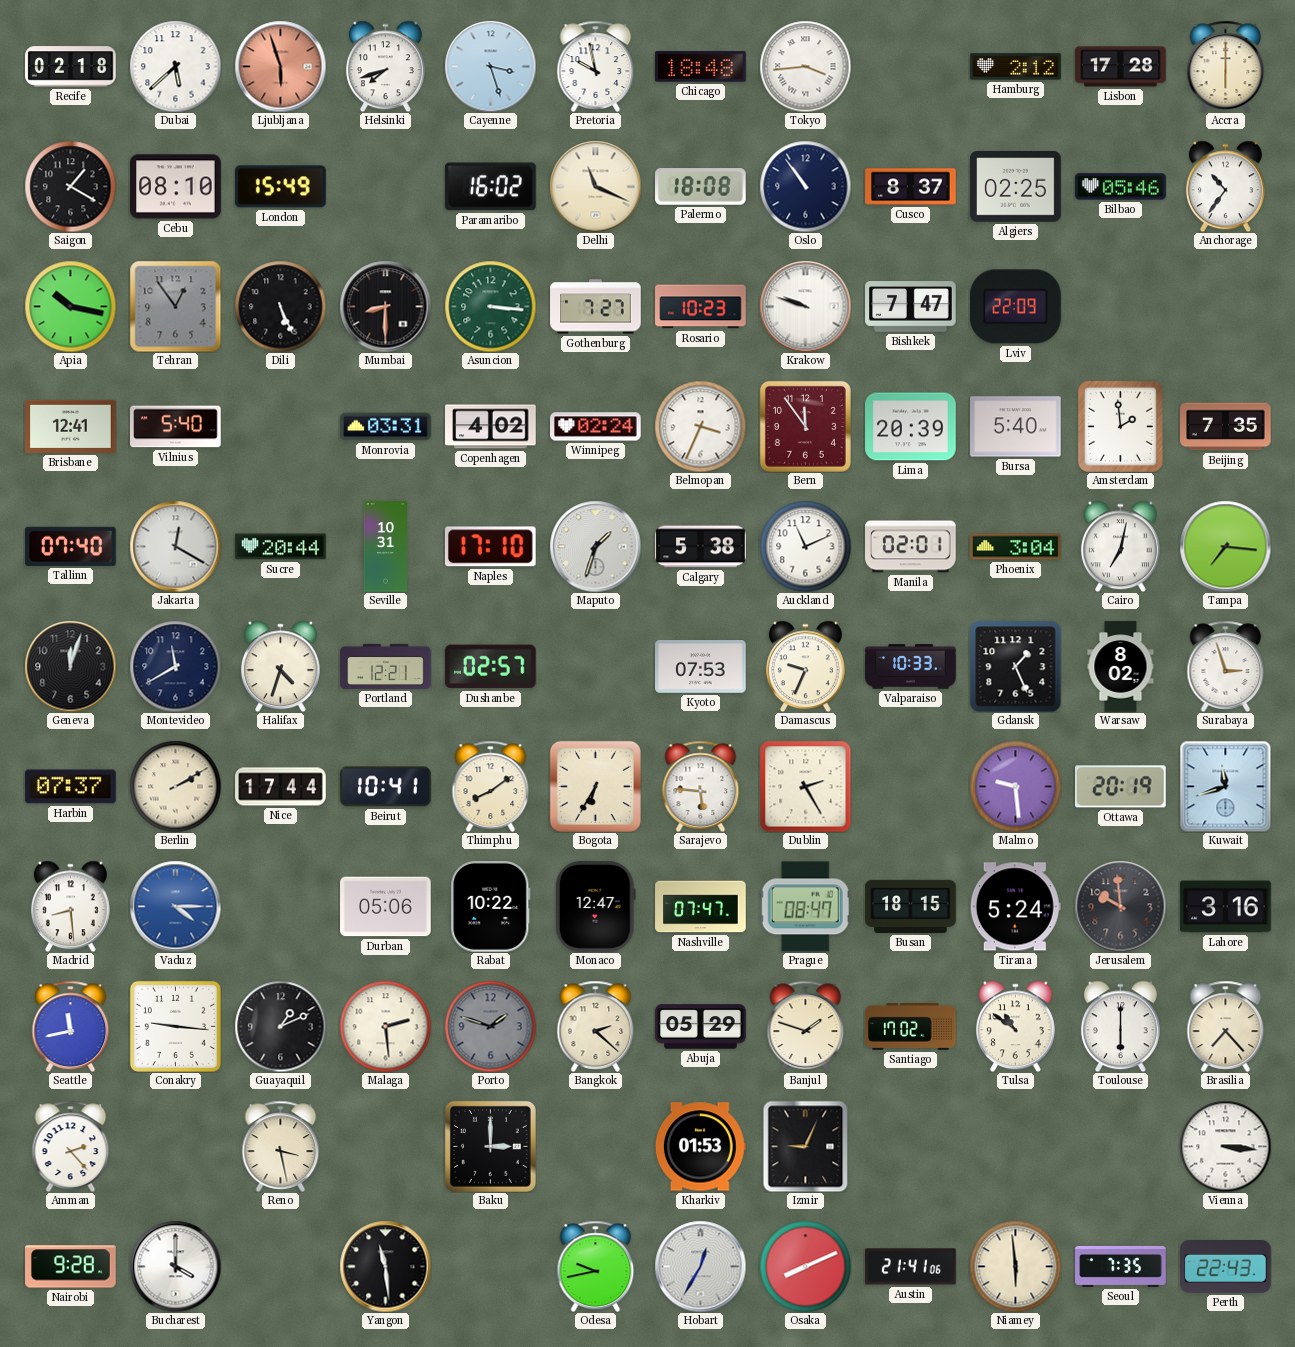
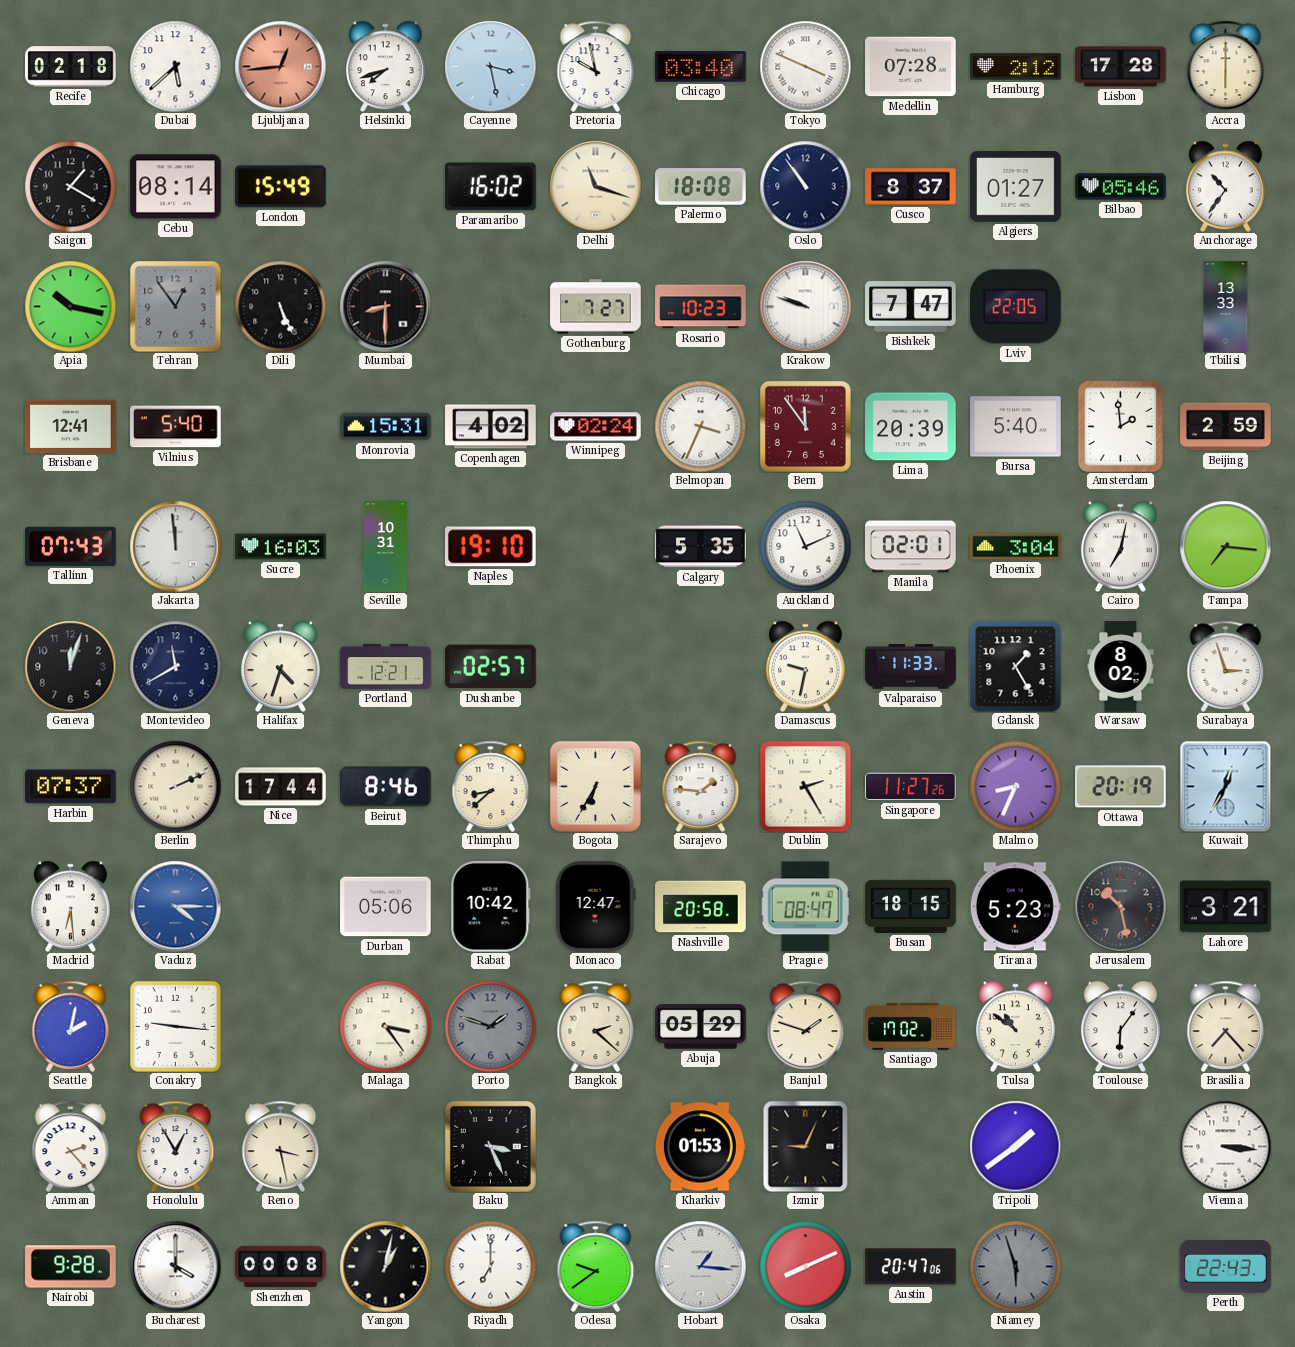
Ljubljana: 5:57 -> 12:44
Cayenne: 3:27 -> 3:28
Chicago: 18:48 -> 03:40
Tokyo: 3:44 -> 3:49
Medellin: none -> 07:28
Cebu: 08:10 -> 08:14
Delhi: 11:19 -> 11:18
Algiers: 02:25 -> 01:27
Asuncion: 3:16 -> none
Lviv: 22:09 -> 22:05
Tbilisi: none -> 13:33
Monrovia: 03:31 -> 15:31
Beijing: 7:35 -> 2:59
Tallinn: 07:40 -> 07:43
Jakarta: 12:20 -> 11:59
Sucre: 20:44 -> 16:03
Naples: 17:10 -> 19:10
Maputo: 1:33 -> none
Calgary: 5:38 -> 5:35
Kyoto: 07:53 -> none
Damascus: 9:34 -> 9:32
Valparaiso: 10:33 -> 11:33
Gdansk: 1:26 -> 1:25
Berlin: 2:10 -> 2:11
Beirut: 10:41 -> 8:46
Thimphu: 8:09 -> 8:38
Sarajevo: 5:46 -> 1:46
Singapore: none -> 11:27
Malmo: 9:29 -> 8:34
Kuwait: 11:42 -> 12:35
Madrid: 8:29 -> 6:29
Rabat: 10:22 -> 10:42
Nashville: 07:47 -> 20:58
Tirana: 5:24 -> 5:23
Jerusalem: 9:59 -> 10:28
Lahore: 3:16 -> 3:21
Seattle: 11:43 -> 2:02
Guayaquil: 1:11 -> none
Malaga: 2:29 -> 3:24
Toulouse: 6:00 -> 6:06
Honolulu: none -> 12:55
Baku: 3:00 -> 3:26
Tripoli: none -> 1:39
Shenzhen: none -> 00:08
Yangon: 11:29 -> 1:02
Riyadh: none -> 7:00
Odesa: 9:43 -> 9:39
Hobart: 12:35 -> 1:16
Austin: 21:41 -> 20:47
Niamey: 5:59 -> 5:57
Niamey dial: cream -> grey
Seoul: 7:35 -> none
